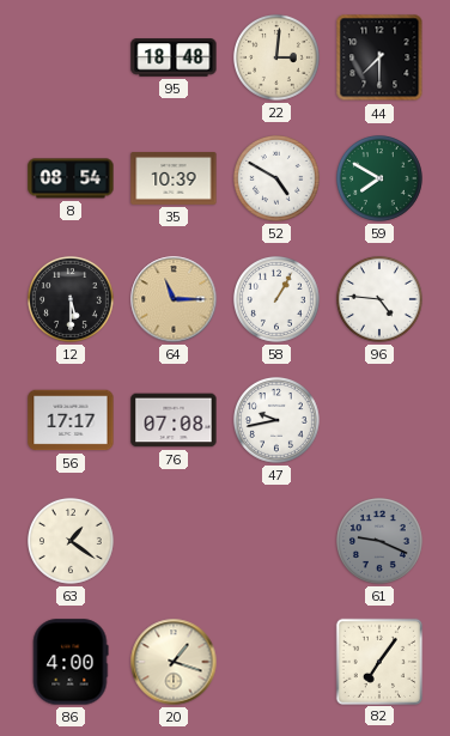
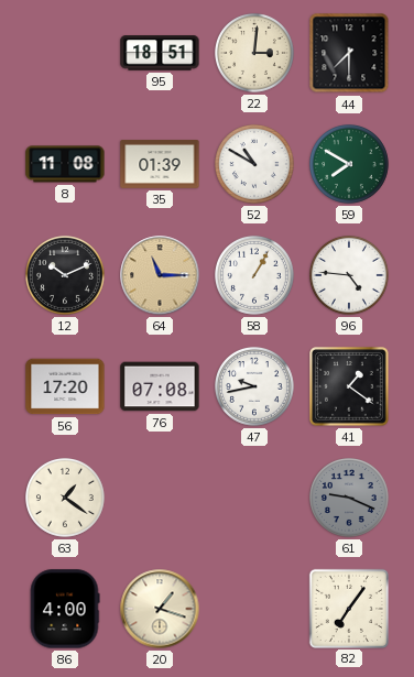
95: 18:48 -> 18:51
8: 08:54 -> 11:08
35: 10:39 -> 01:39
52: 4:50 -> 10:50
12: 5:30 -> 10:11
56: 17:17 -> 17:20
41: none -> 1:21
